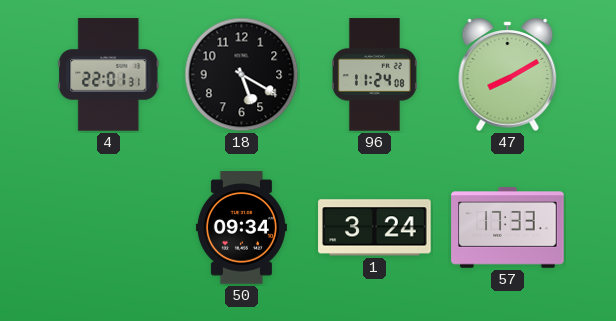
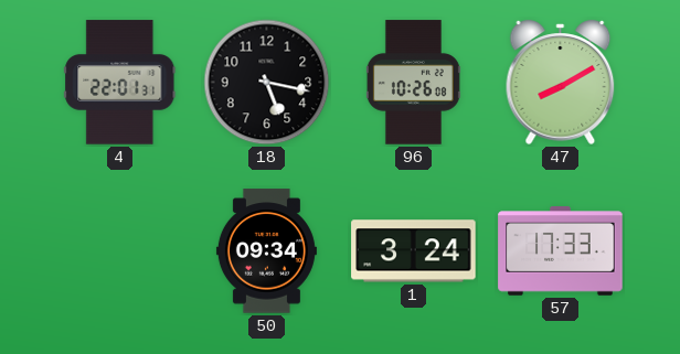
18: 5:20 -> 5:17
96: 11:24 -> 10:26
